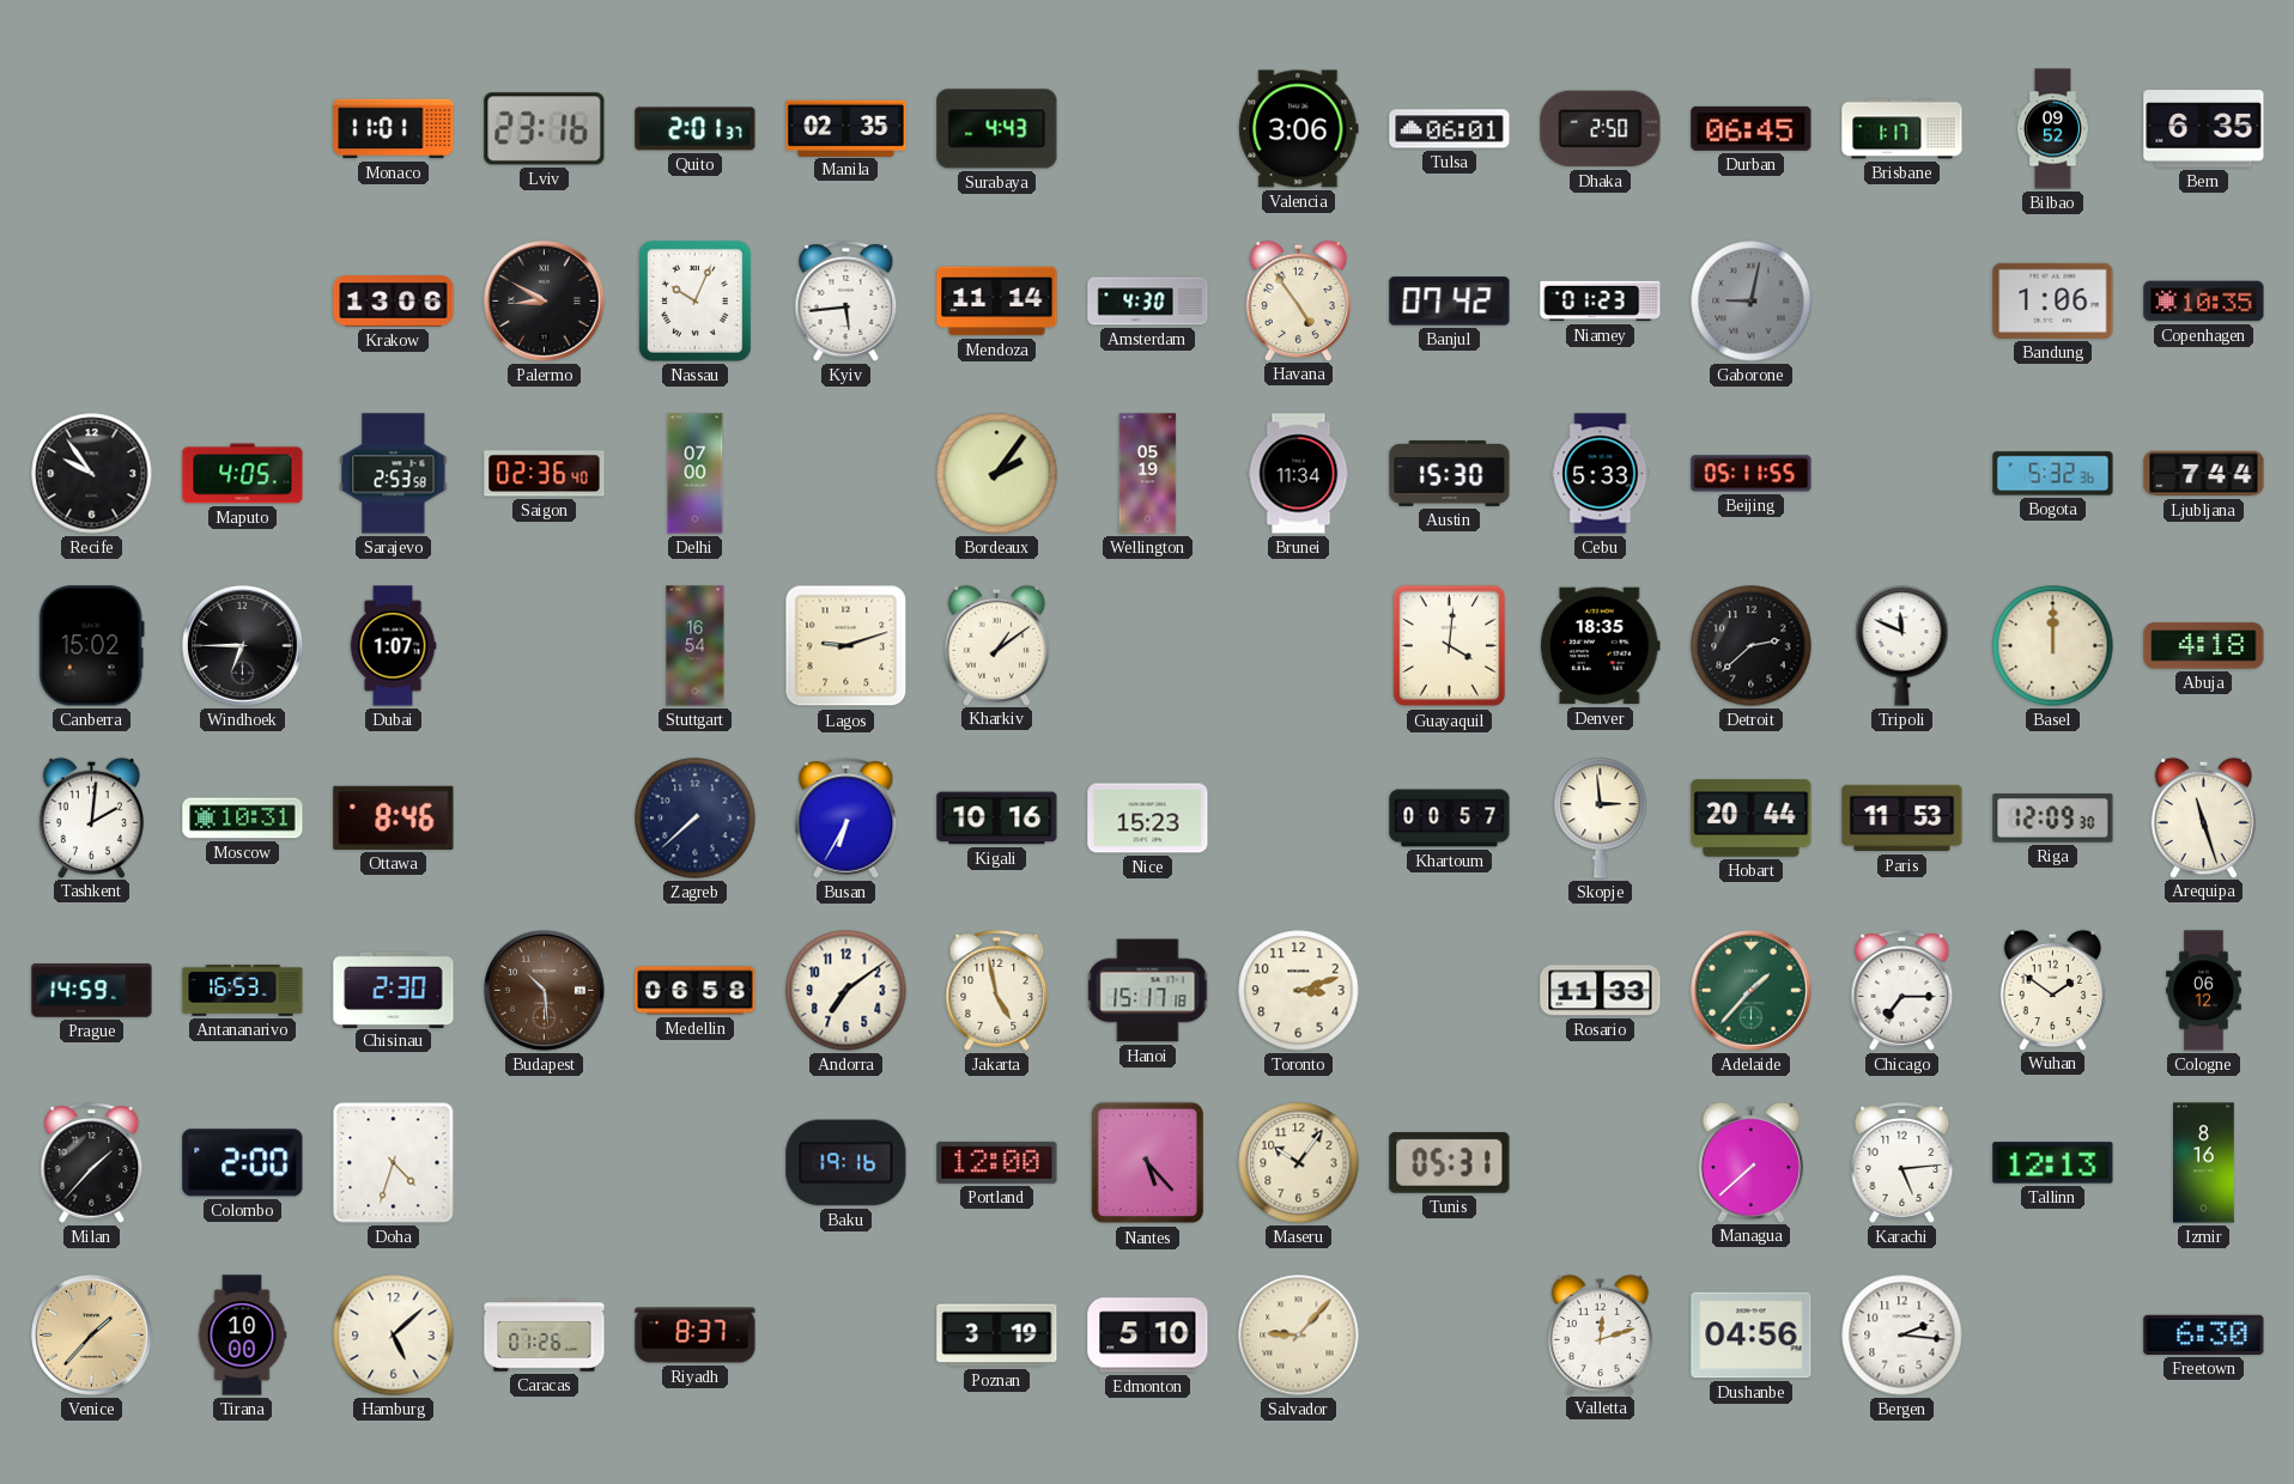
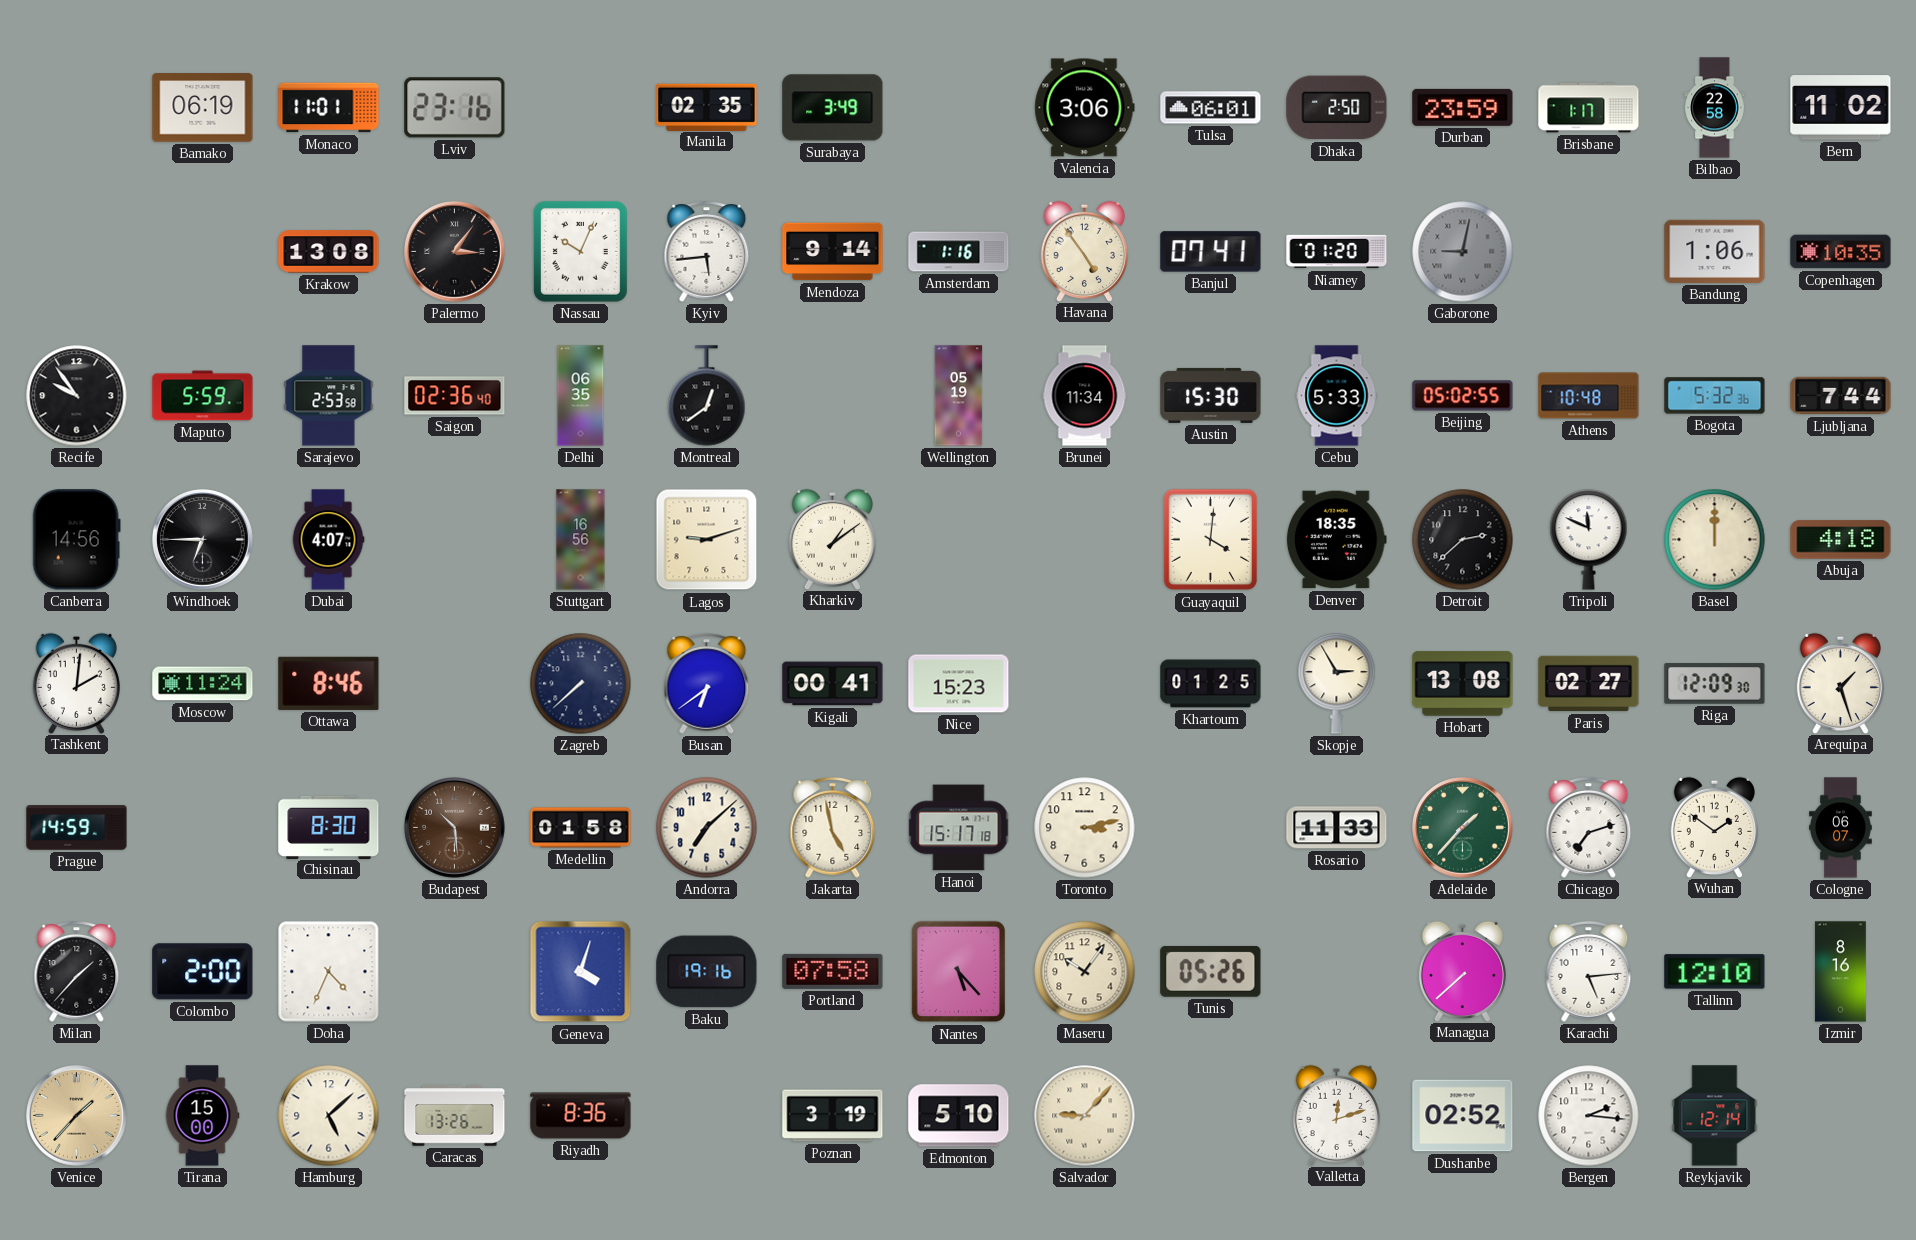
Bamako: none -> 06:19
Quito: 2:01 -> none
Surabaya: 4:43 -> 3:49
Durban: 06:45 -> 23:59
Bilbao: 09:52 -> 22:58
Bern: 6:35 -> 11:02
Krakow: 13:06 -> 13:08
Palermo: 8:50 -> 3:06
Mendoza: 11:14 -> 9:14
Amsterdam: 4:30 -> 1:16
Banjul: 07:42 -> 07:41
Niamey: 01:23 -> 01:20
Maputo: 4:05 -> 5:59
Delhi: 07:00 -> 06:35
Montreal: none -> 12:39
Bordeaux: 2:06 -> none
Beijing: 05:11 -> 05:02
Athens: none -> 10:48
Canberra: 15:02 -> 14:56
Dubai: 1:07 -> 4:07
Stuttgart: 16:54 -> 16:56
Moscow: 10:31 -> 11:24
Busan: 6:35 -> 6:39
Kigali: 10:16 -> 00:41
Khartoum: 00:57 -> 01:25
Skopje: 2:59 -> 2:55
Hobart: 20:44 -> 13:08
Paris: 11:53 -> 02:27
Arequipa: 11:27 -> 1:27
Antananarivo: 16:53 -> none
Chisinau: 2:30 -> 8:30
Medellin: 06:58 -> 01:58
Andorra: 7:09 -> 7:08
Toronto: 3:12 -> 3:13
Chicago: 7:15 -> 7:12
Cologne: 06:12 -> 06:07
Doha: 4:33 -> 4:34
Geneva: none -> 4:03
Portland: 12:00 -> 07:58
Tunis: 05:31 -> 05:26
Tallinn: 12:13 -> 12:10
Tirana: 10:00 -> 15:00
Caracas: 01:26 -> 13:26
Riyadh: 8:37 -> 8:36
Dushanbe: 04:56 -> 02:52
Reykjavik: none -> 12:14
Freetown: 6:30 -> none
